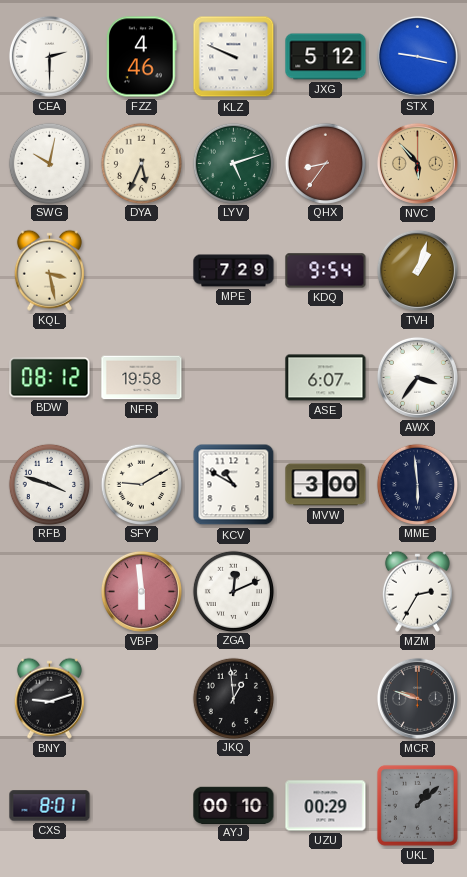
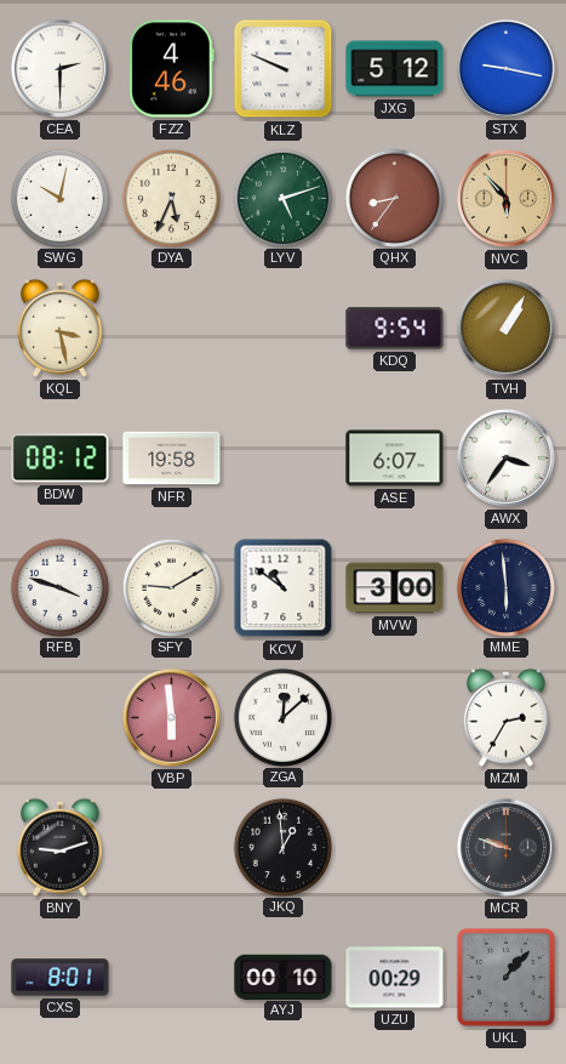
MPE: 7:29 -> none
TVH: 1:03 -> 1:05
KCV: 10:50 -> 10:51
ZGA: 12:11 -> 12:08
UKL: 1:08 -> 1:07
